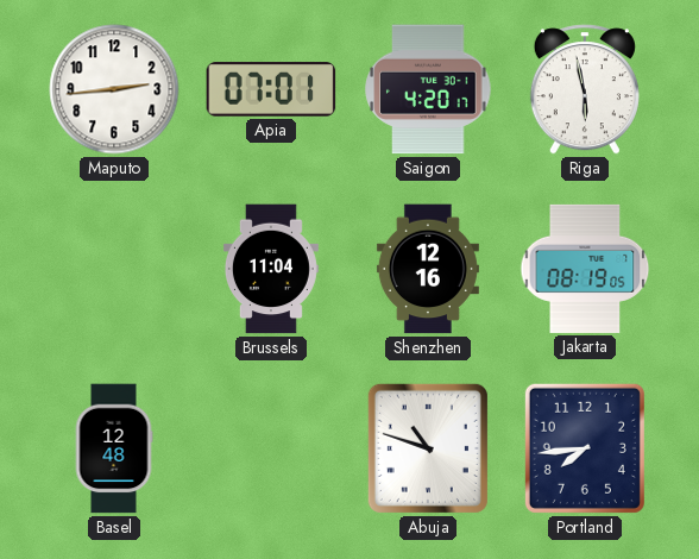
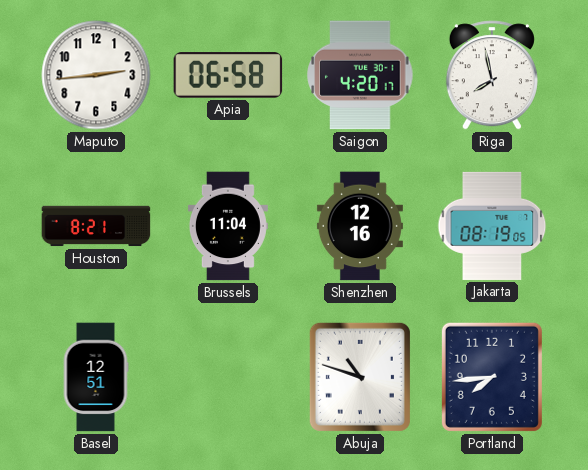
Apia: 07:01 -> 06:58
Riga: 5:58 -> 7:58
Houston: none -> 8:21
Basel: 12:48 -> 12:51
